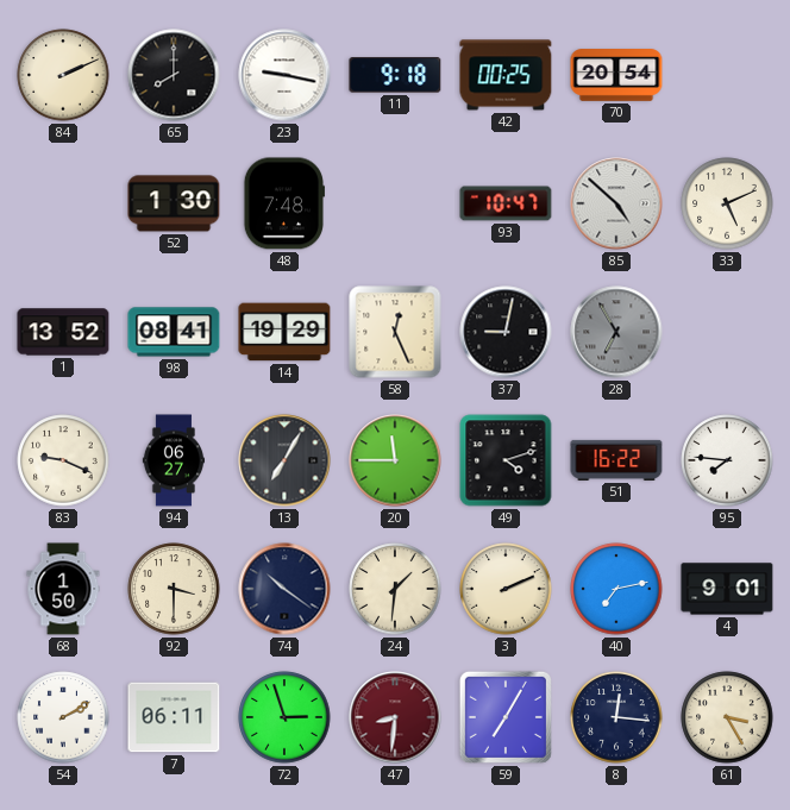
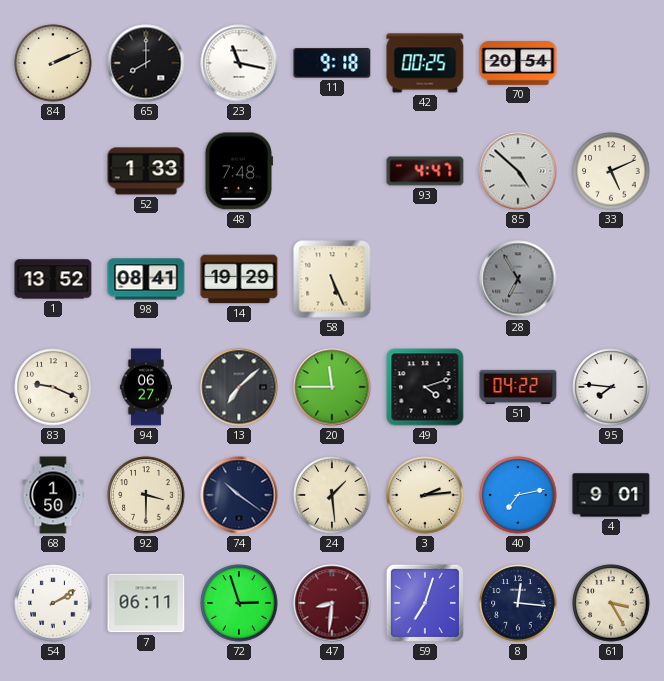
23: 9:17 -> 11:17
52: 1:30 -> 1:33
93: 10:47 -> 4:47
58: 12:26 -> 5:26
37: 9:02 -> none
13: 7:05 -> 7:08
51: 16:22 -> 04:22
24: 1:31 -> 1:29
3: 2:11 -> 2:14
59: 7:05 -> 7:03
